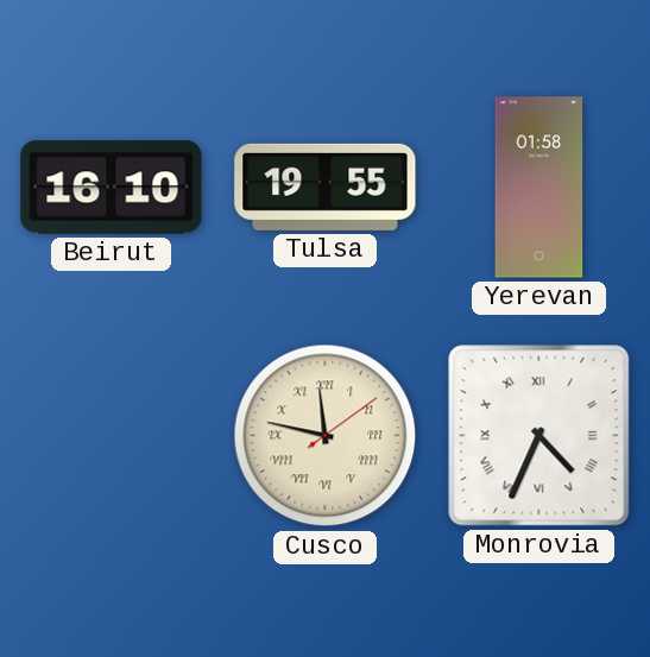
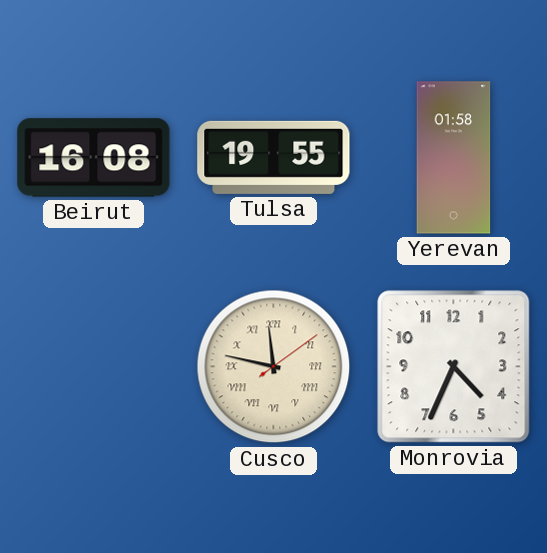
Beirut: 16:10 -> 16:08
Monrovia numerals: Roman -> Arabic
